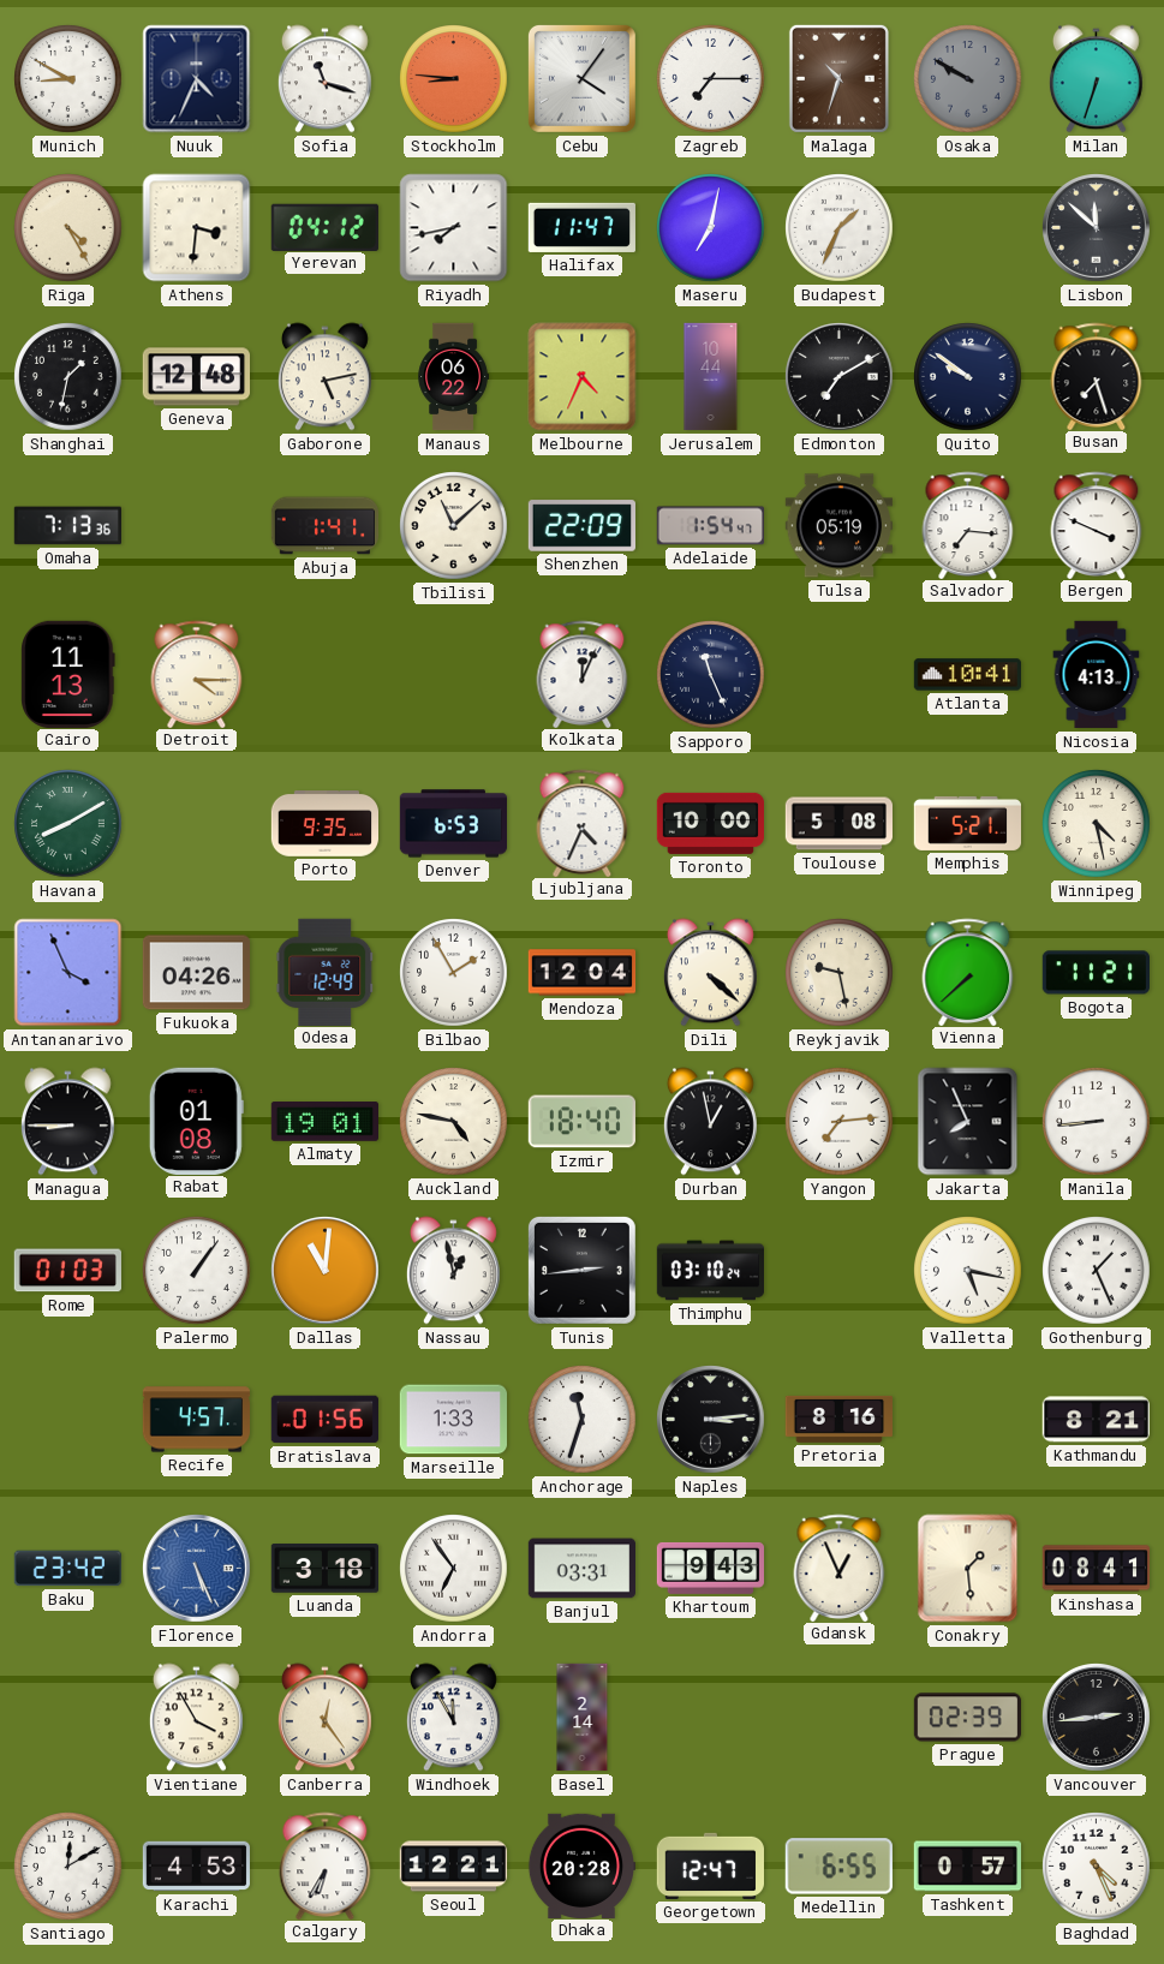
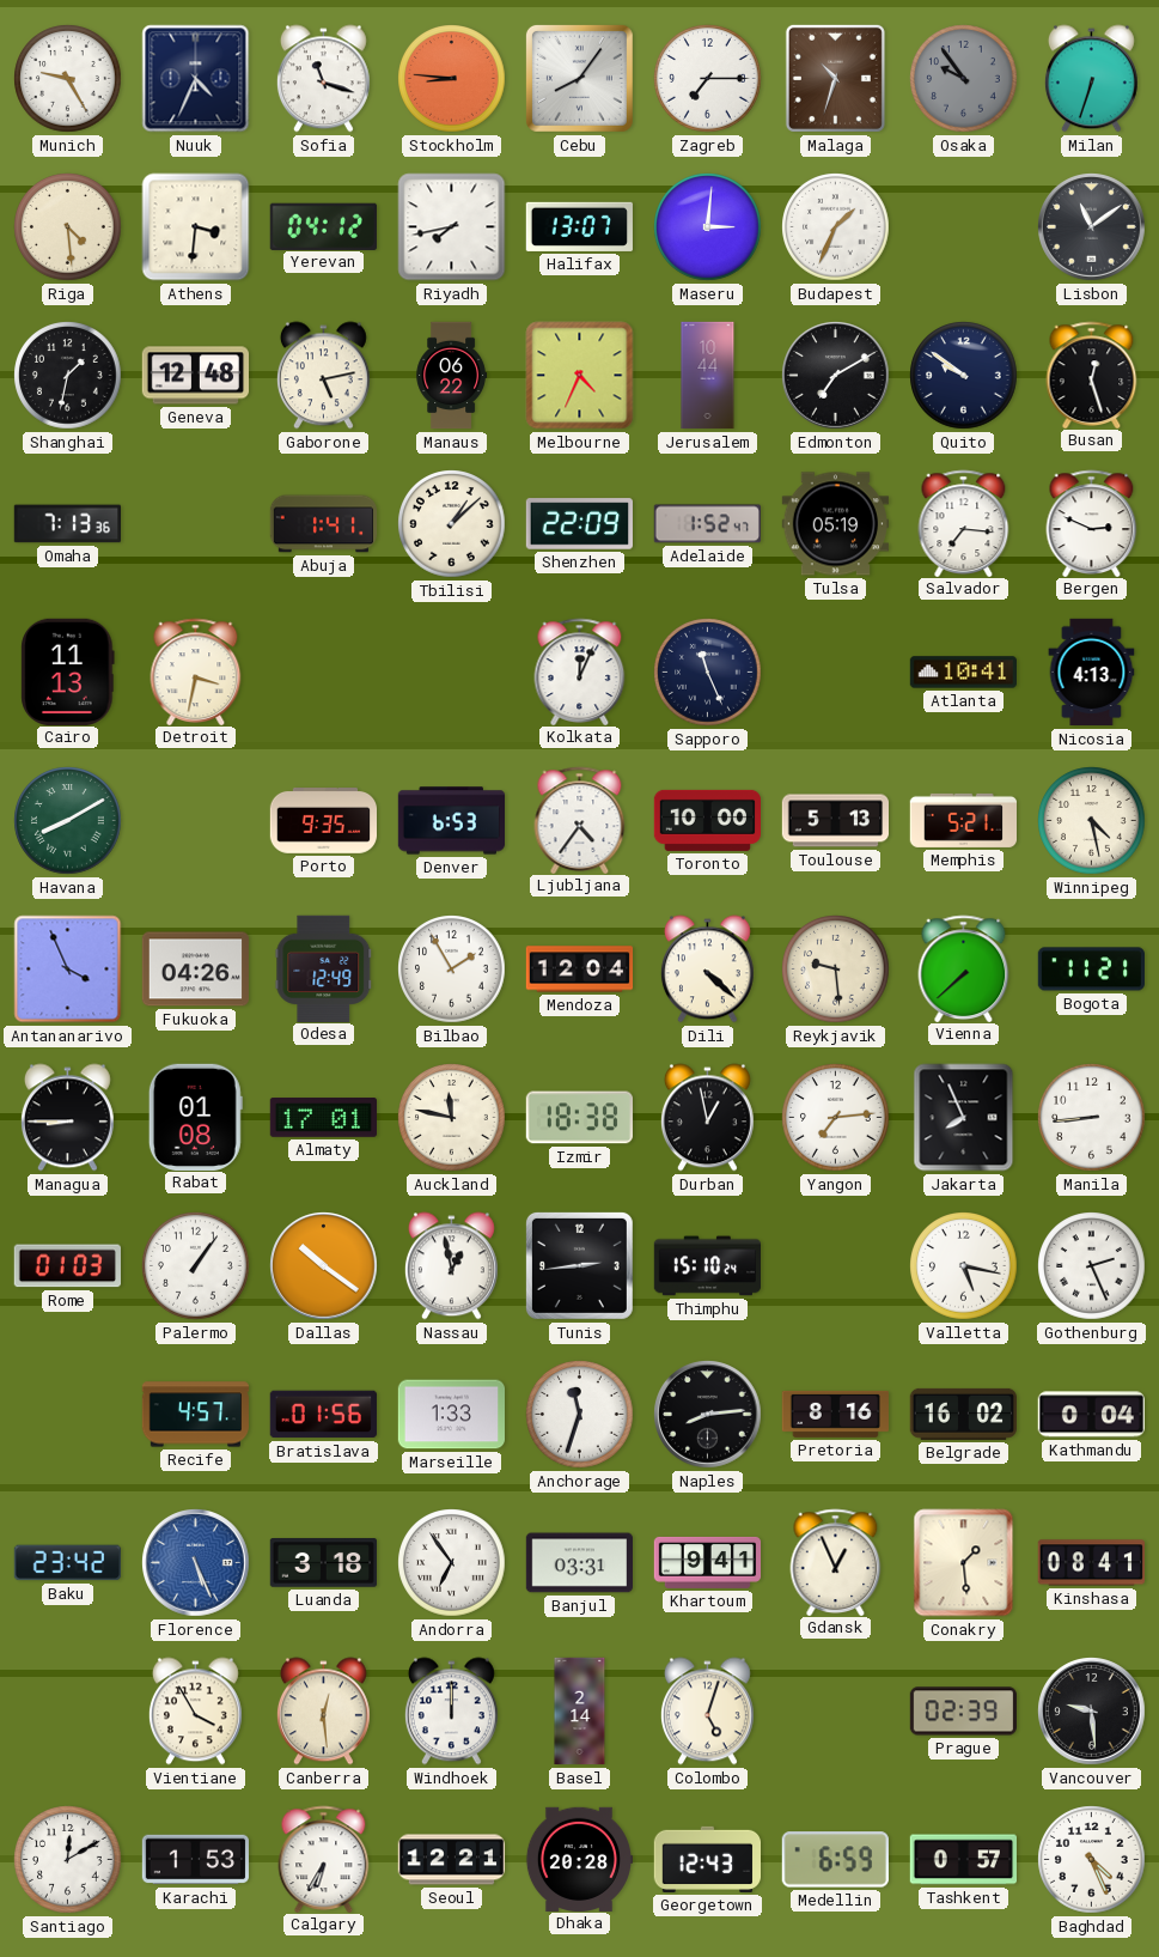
Munich: 8:50 -> 9:25
Cebu: 4:06 -> 8:06
Osaka: 9:50 -> 9:54
Riga: 4:25 -> 4:29
Halifax: 11:47 -> 13:07
Maseru: 7:02 -> 3:01
Lisbon: 11:52 -> 11:09
Busan: 7:27 -> 12:27
Tbilisi: 11:08 -> 1:08
Adelaide: 1:54 -> 1:52
Bergen: 3:49 -> 2:49
Detroit: 4:15 -> 3:32
Ljubljana: 4:34 -> 4:36
Toulouse: 5:08 -> 5:13
Reykjavik: 9:28 -> 9:29
Almaty: 19:01 -> 17:01
Auckland: 4:47 -> 11:47
Izmir: 18:40 -> 18:38
Dallas: 11:01 -> 10:21
Thimphu: 03:10 -> 15:10
Gothenburg: 1:26 -> 2:26
Naples: 3:14 -> 8:14
Belgrade: none -> 16:02
Kathmandu: 8:21 -> 0:04
Khartoum: 9:43 -> 9:41
Canberra: 12:24 -> 12:29
Windhoek: 11:55 -> 12:00
Colombo: none -> 5:03
Vancouver: 2:44 -> 9:29
Karachi: 4:53 -> 1:53
Georgetown: 12:47 -> 12:43
Medellin: 6:55 -> 6:59
